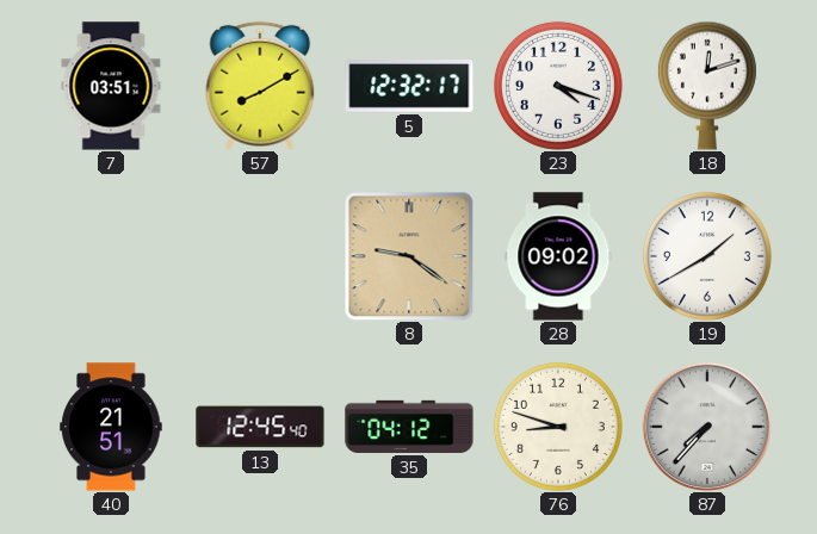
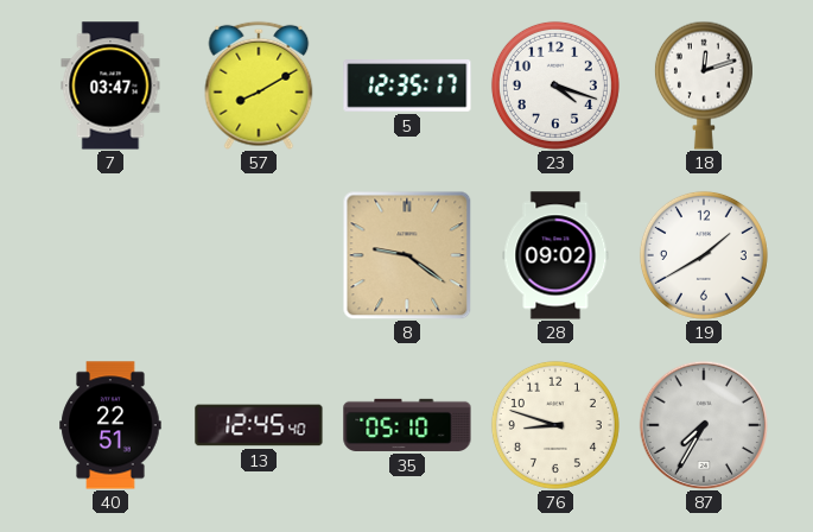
7: 03:51 -> 03:47
5: 12:32 -> 12:35
40: 21:51 -> 22:51
35: 04:12 -> 05:10
87: 7:37 -> 7:35
